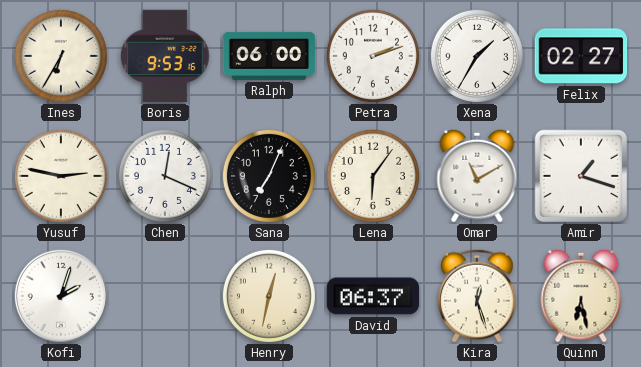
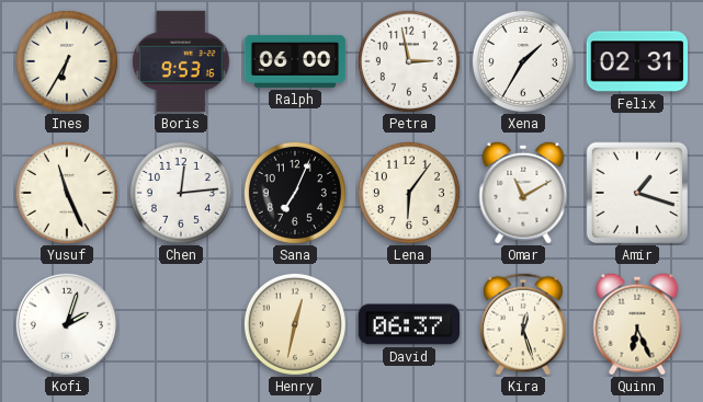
Petra: 2:12 -> 2:58
Felix: 02:27 -> 02:31
Yusuf: 2:47 -> 11:26
Chen: 12:19 -> 12:14
Quinn: 6:28 -> 6:26
